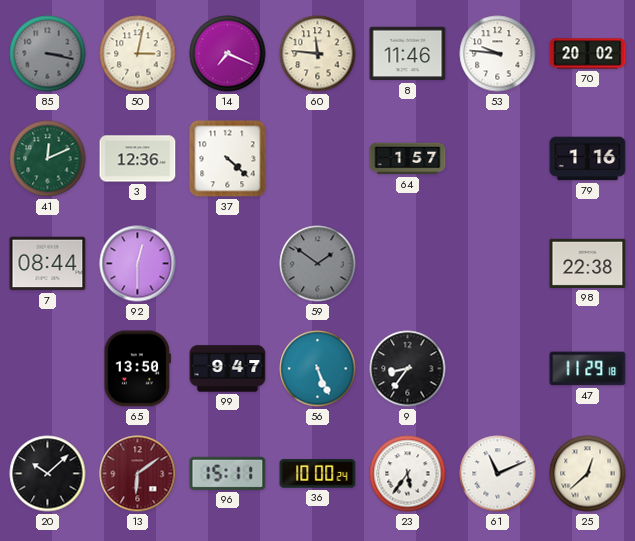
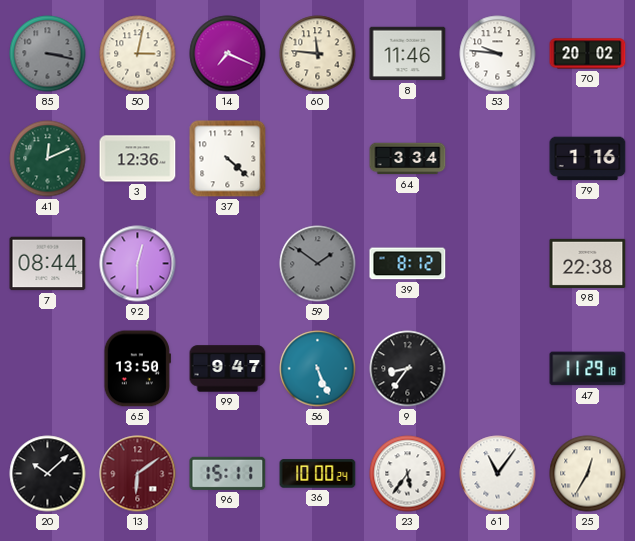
64: 1:57 -> 3:34
39: none -> 8:12
61: 11:11 -> 11:06
25: 12:38 -> 12:35
